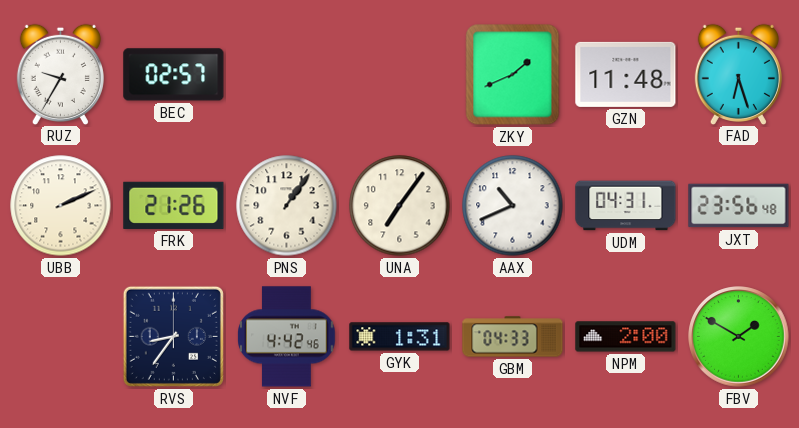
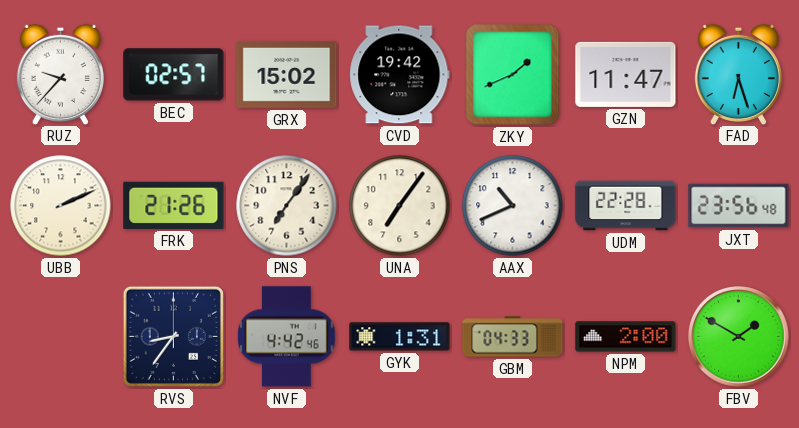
RUZ: 9:35 -> 9:37
GRX: none -> 15:02
CVD: none -> 19:42
GZN: 11:48 -> 11:47
PNS: 1:06 -> 7:06
UDM: 04:31 -> 22:28
